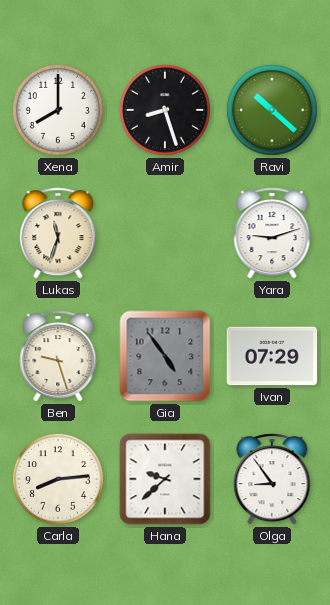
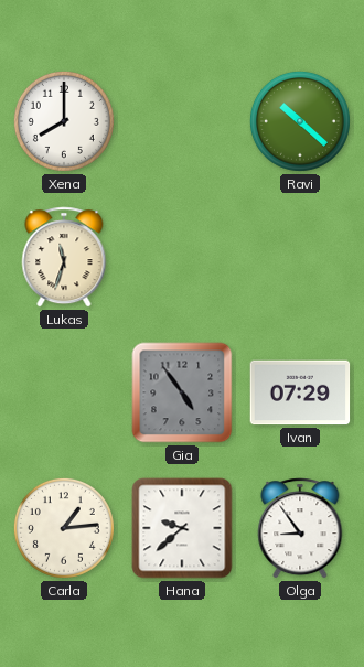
Amir: 8:27 -> none
Yara: 9:12 -> none
Ben: 9:27 -> none
Carla: 8:14 -> 1:14
